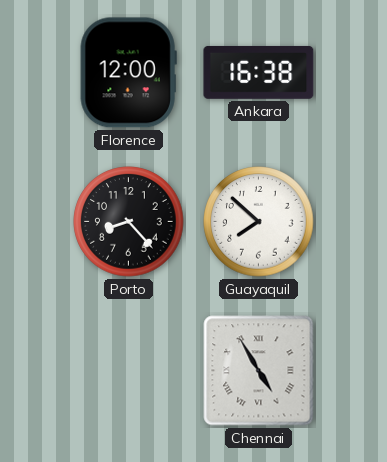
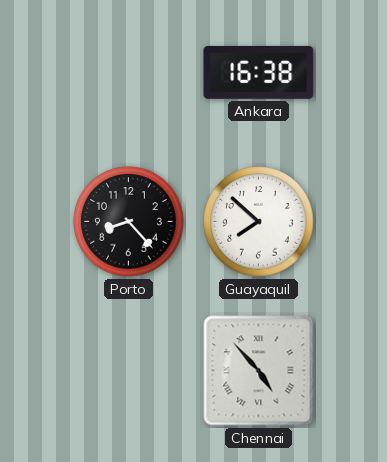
Florence: 12:00 -> none
Chennai: 4:55 -> 4:53
